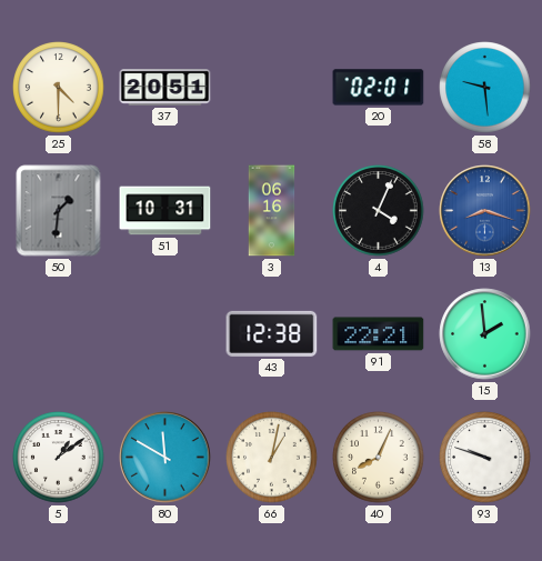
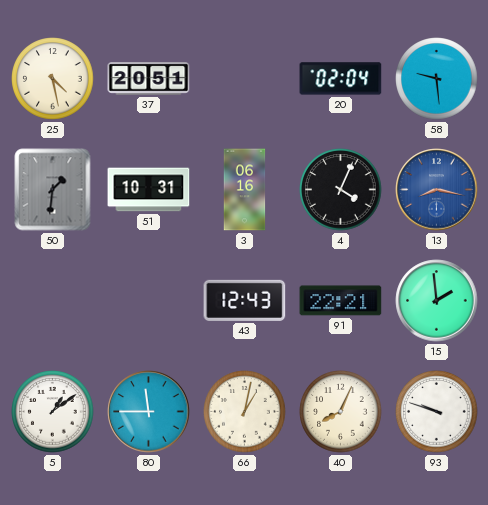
25: 4:30 -> 4:28
20: 02:01 -> 02:04
13: 8:18 -> 8:17
43: 12:38 -> 12:43
80: 11:50 -> 11:45
